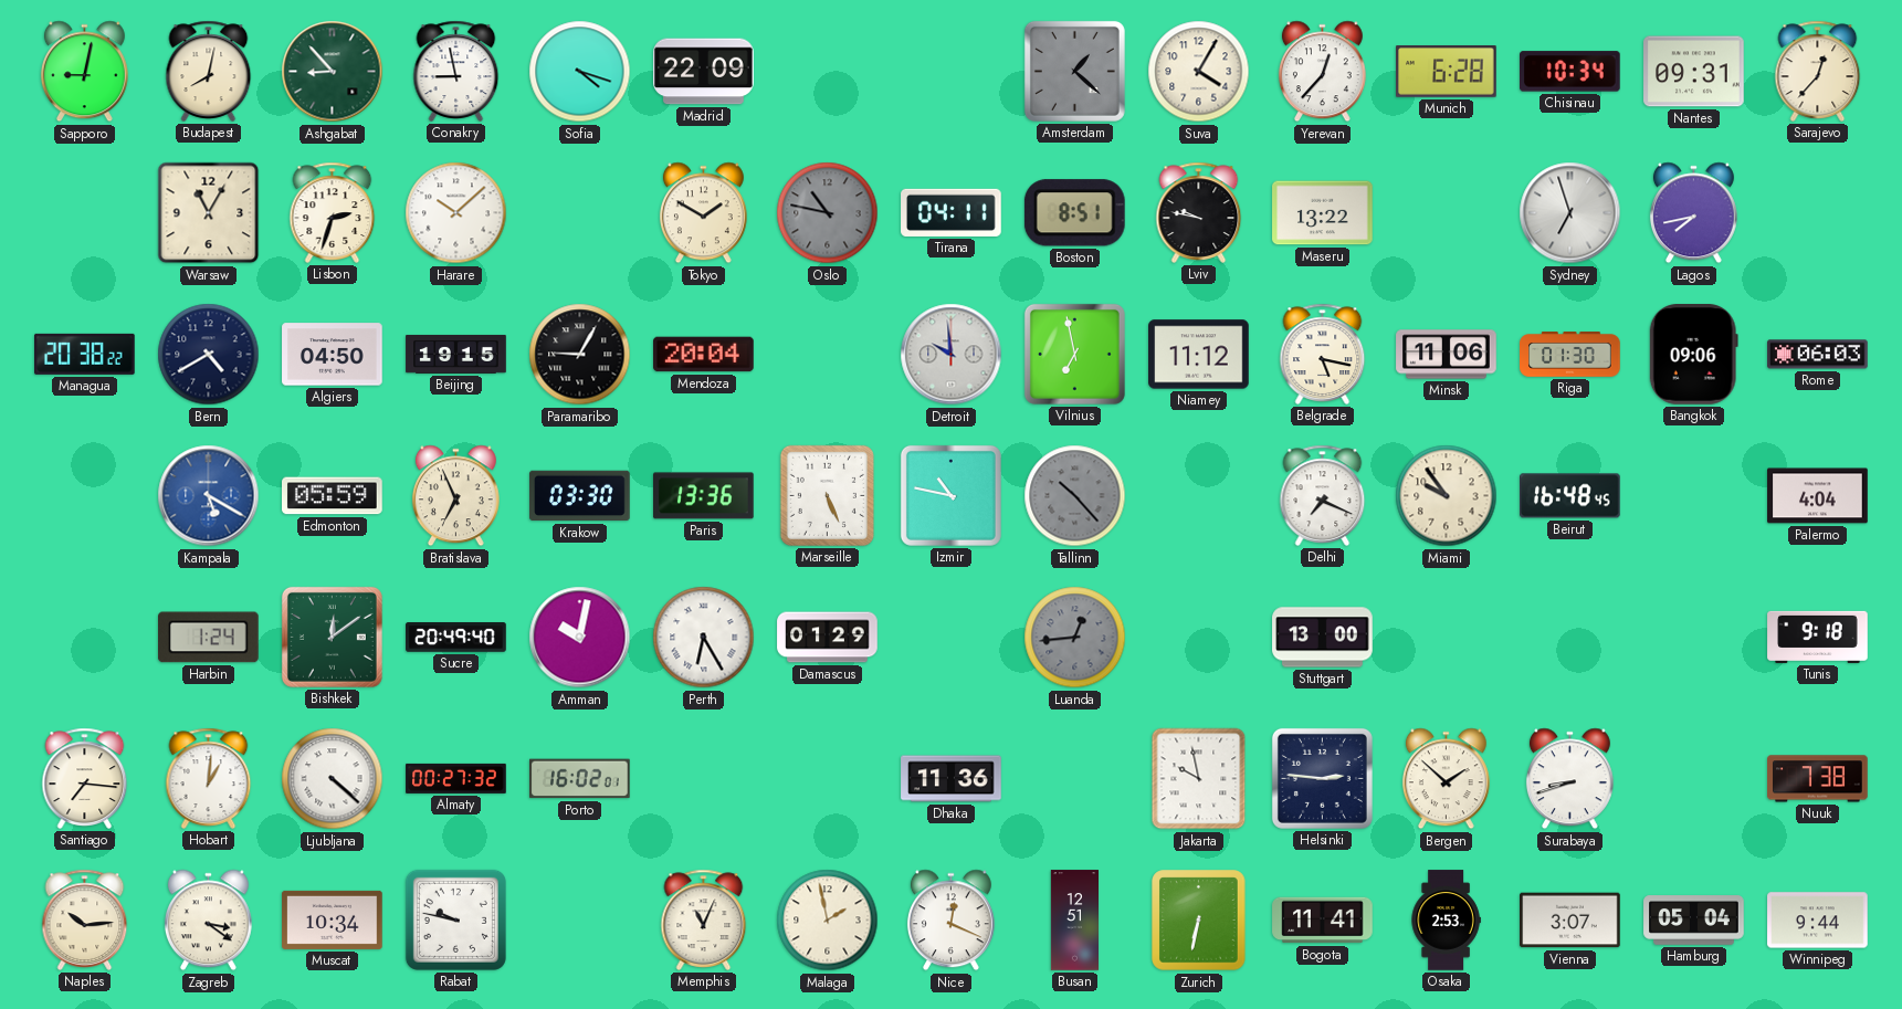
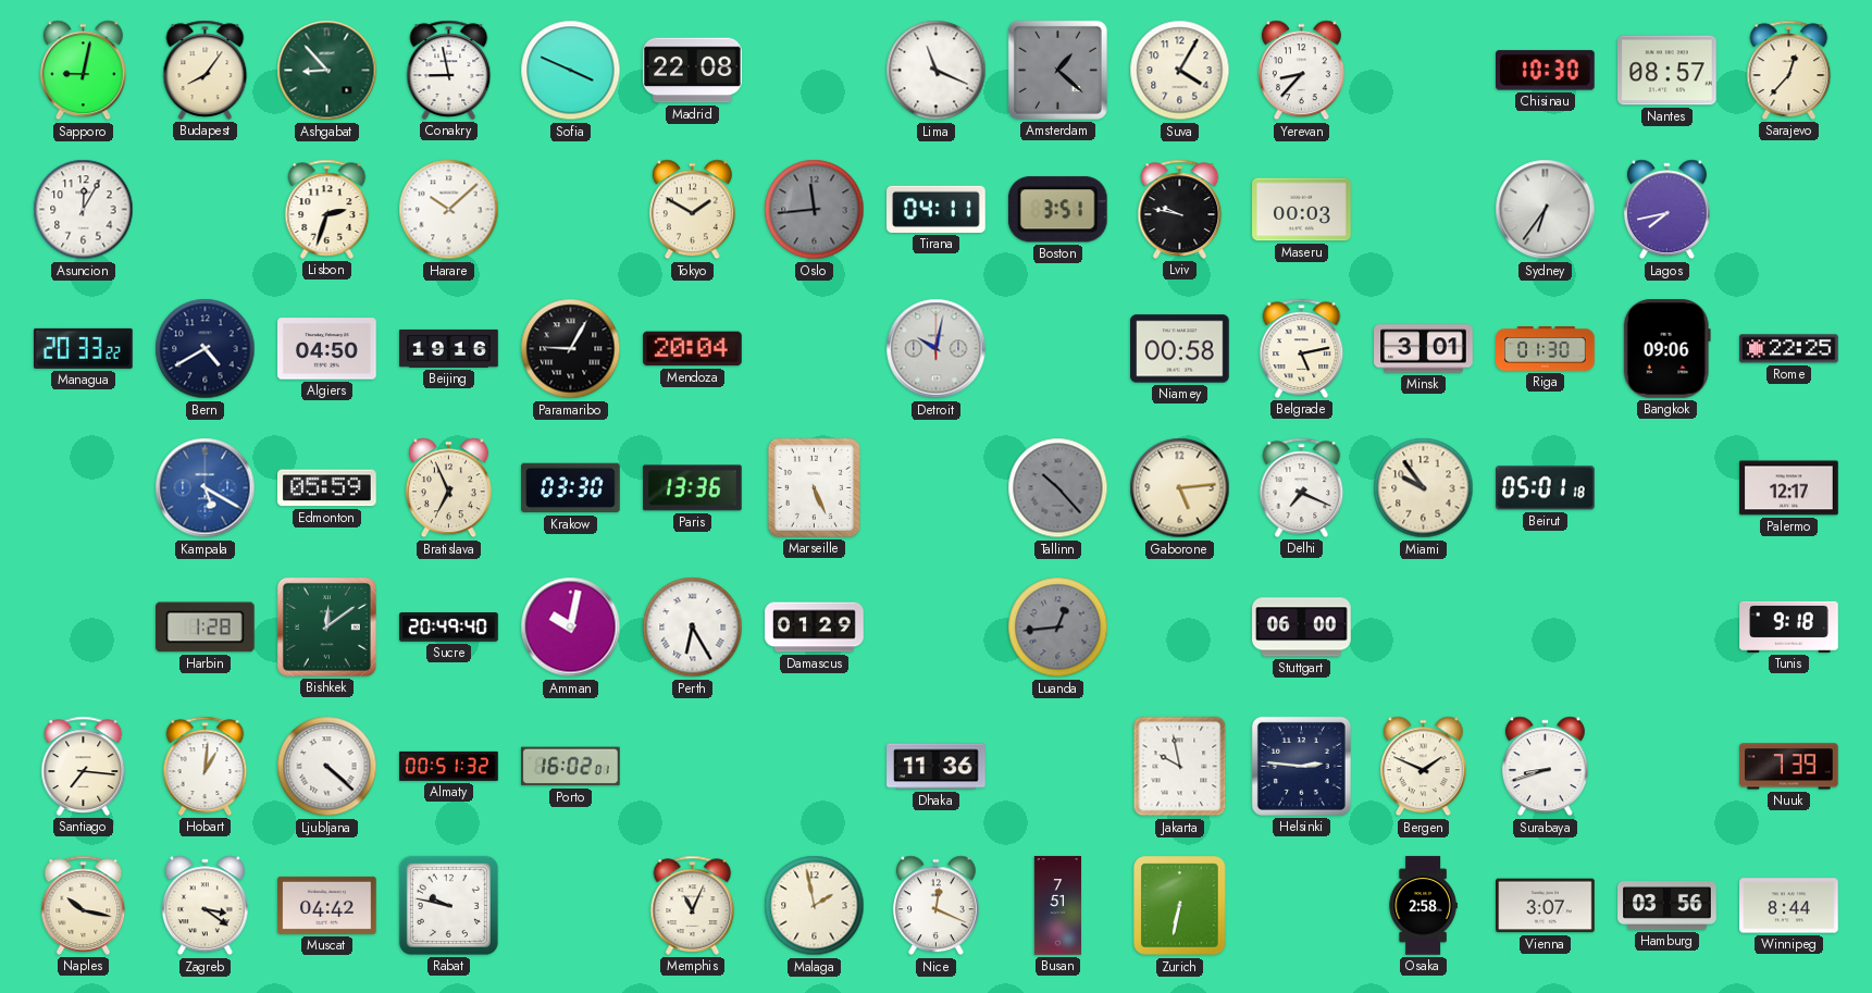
Budapest: 8:02 -> 8:06
Sofia: 4:18 -> 3:49
Madrid: 22:09 -> 22:08
Lima: none -> 11:19
Yerevan: 12:37 -> 8:37
Munich: 6:28 -> none
Chisinau: 10:34 -> 10:30
Nantes: 09:31 -> 08:57
Asuncion: none -> 12:05
Warsaw: 11:05 -> none
Oslo: 10:47 -> 11:44
Boston: 8:51 -> 3:51
Maseru: 13:22 -> 00:03
Sydney: 6:57 -> 6:36
Managua: 20:38 -> 20:33
Beijing: 19:15 -> 19:16
Detroit: 9:59 -> 10:02
Vilnius: 6:58 -> none
Niamey: 11:12 -> 00:58
Belgrade: 5:17 -> 5:13
Minsk: 11:06 -> 3:01
Rome: 06:03 -> 22:25
Izmir: 10:47 -> none
Gaborone: none -> 5:14
Beirut: 16:48 -> 05:01
Palermo: 4:04 -> 12:17
Harbin: 1:24 -> 1:28
Stuttgart: 13:00 -> 06:00
Almaty: 00:27 -> 00:51
Bergen: 1:52 -> 1:49
Nuuk: 7:38 -> 7:39
Naples: 10:14 -> 10:17
Muscat: 10:34 -> 04:42
Busan: 12:51 -> 7:51
Bogota: 11:41 -> none
Osaka: 2:53 -> 2:58
Hamburg: 05:04 -> 03:56
Winnipeg: 9:44 -> 8:44
